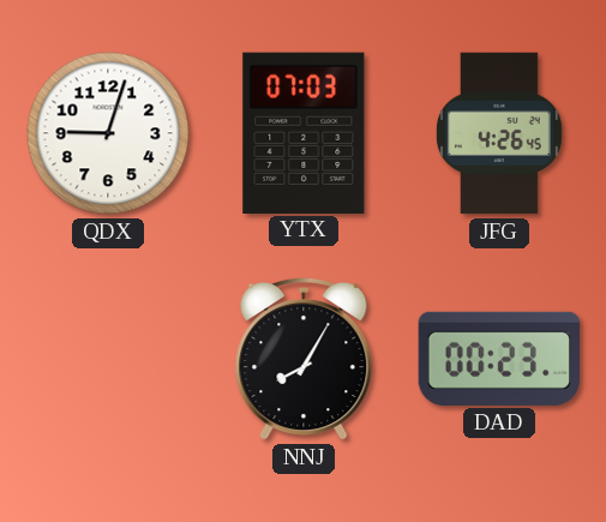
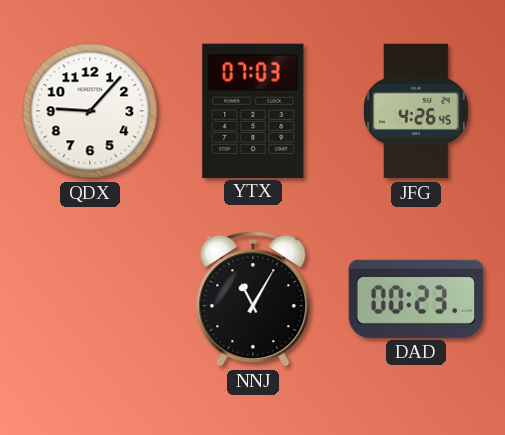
QDX: 9:03 -> 9:07
NNJ: 8:05 -> 11:05
